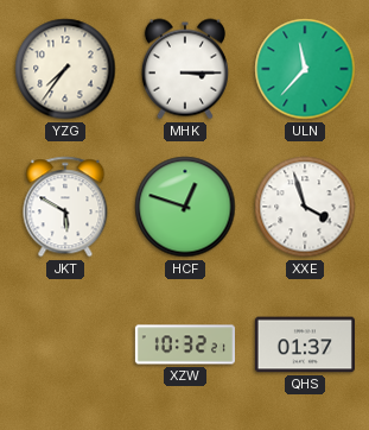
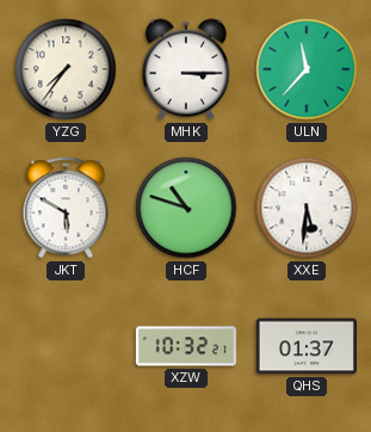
HCF: 12:48 -> 10:48
XXE: 3:57 -> 5:31
